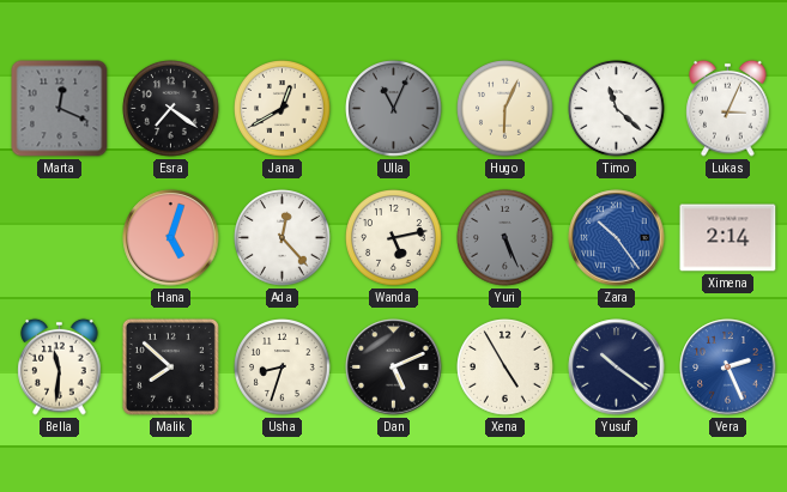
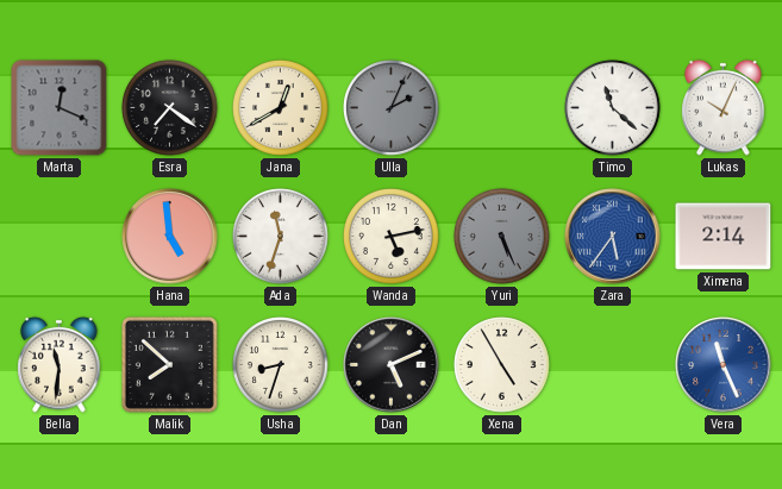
Ulla: 11:04 -> 2:04
Hugo: 6:04 -> none
Lukas: 3:04 -> 10:04
Hana: 5:03 -> 4:59
Ada: 12:23 -> 11:33
Zara: 10:24 -> 5:36
Yusuf: 10:21 -> none
Vera: 2:26 -> 11:26
